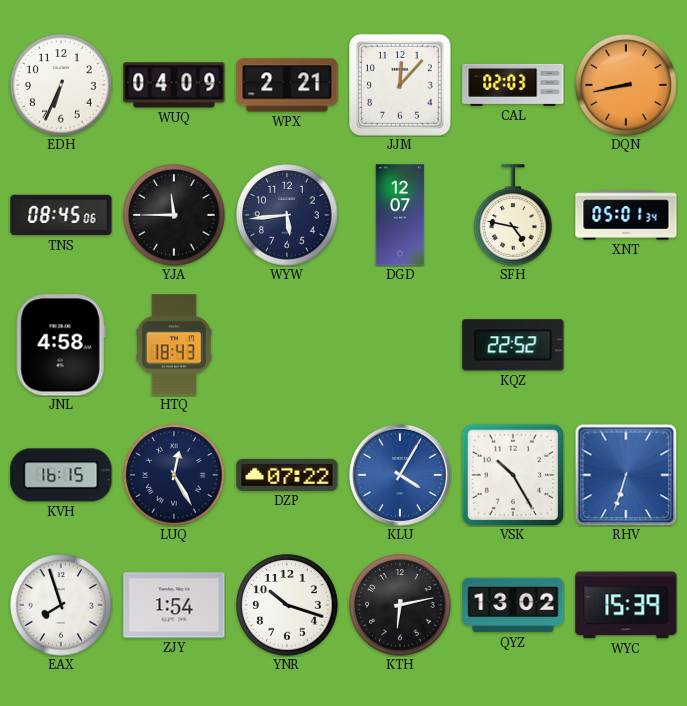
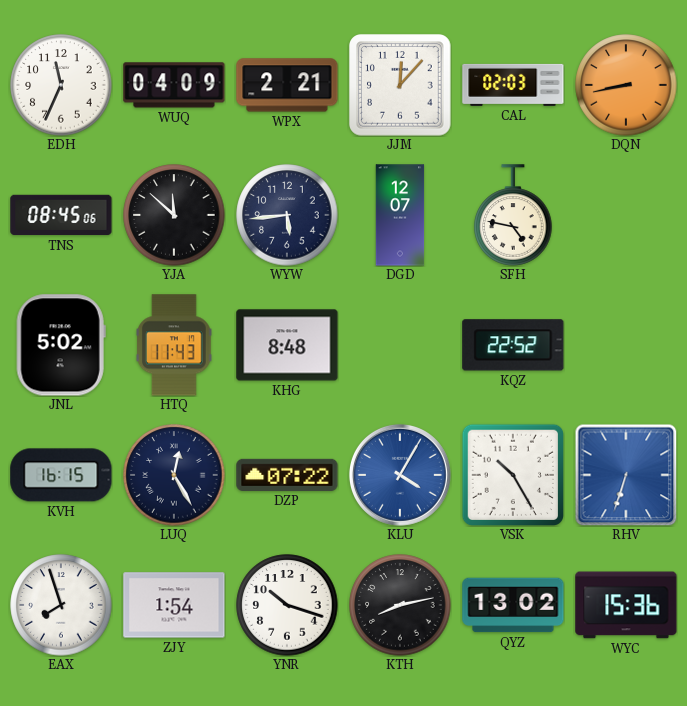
EDH: 6:34 -> 11:34
YJA: 11:45 -> 11:52
XNT: 05:01 -> none
JNL: 4:58 -> 5:02
HTQ: 18:43 -> 11:43
KHG: none -> 8:48
KTH: 6:13 -> 8:13
WYC: 15:39 -> 15:36
